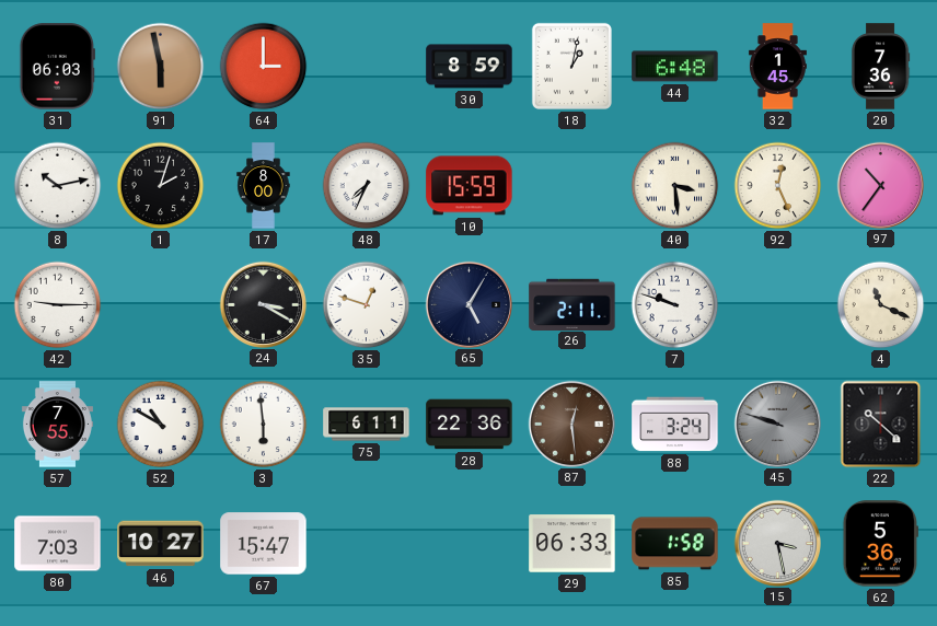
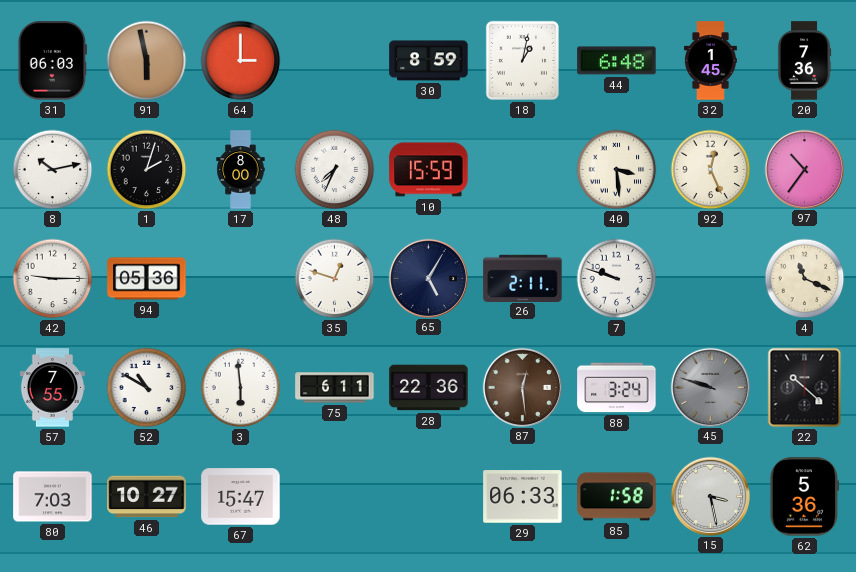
94: none -> 05:36
24: 3:20 -> none
